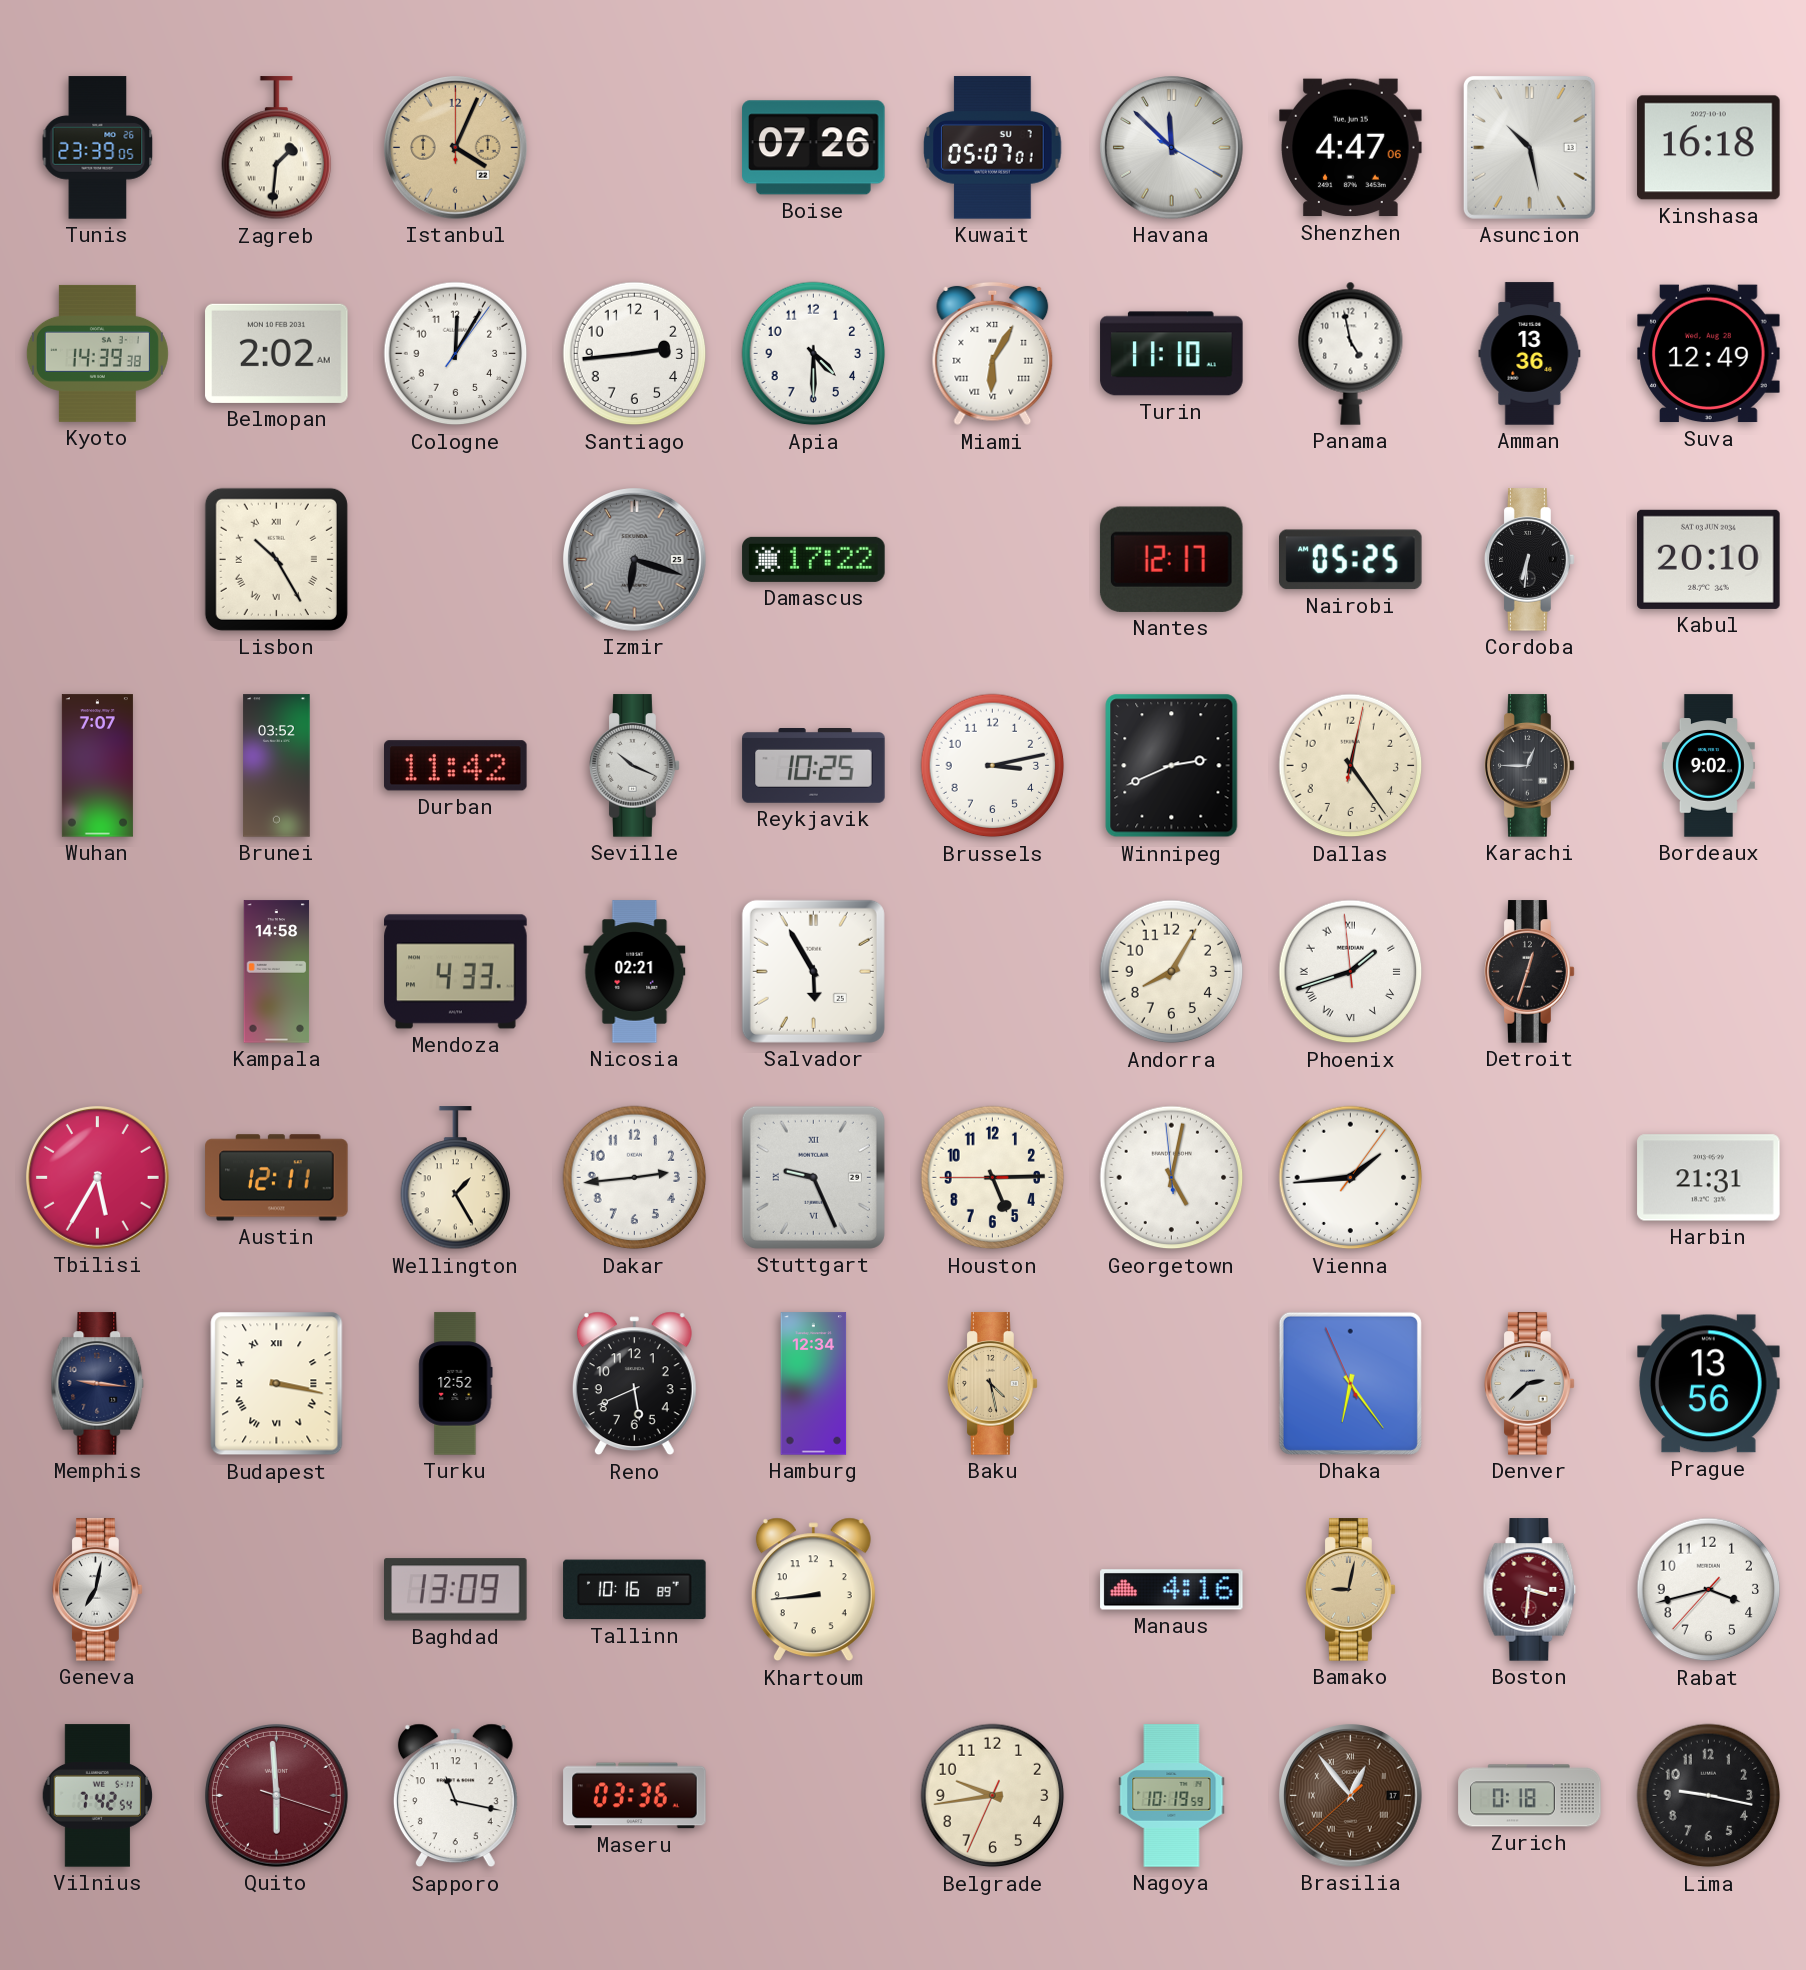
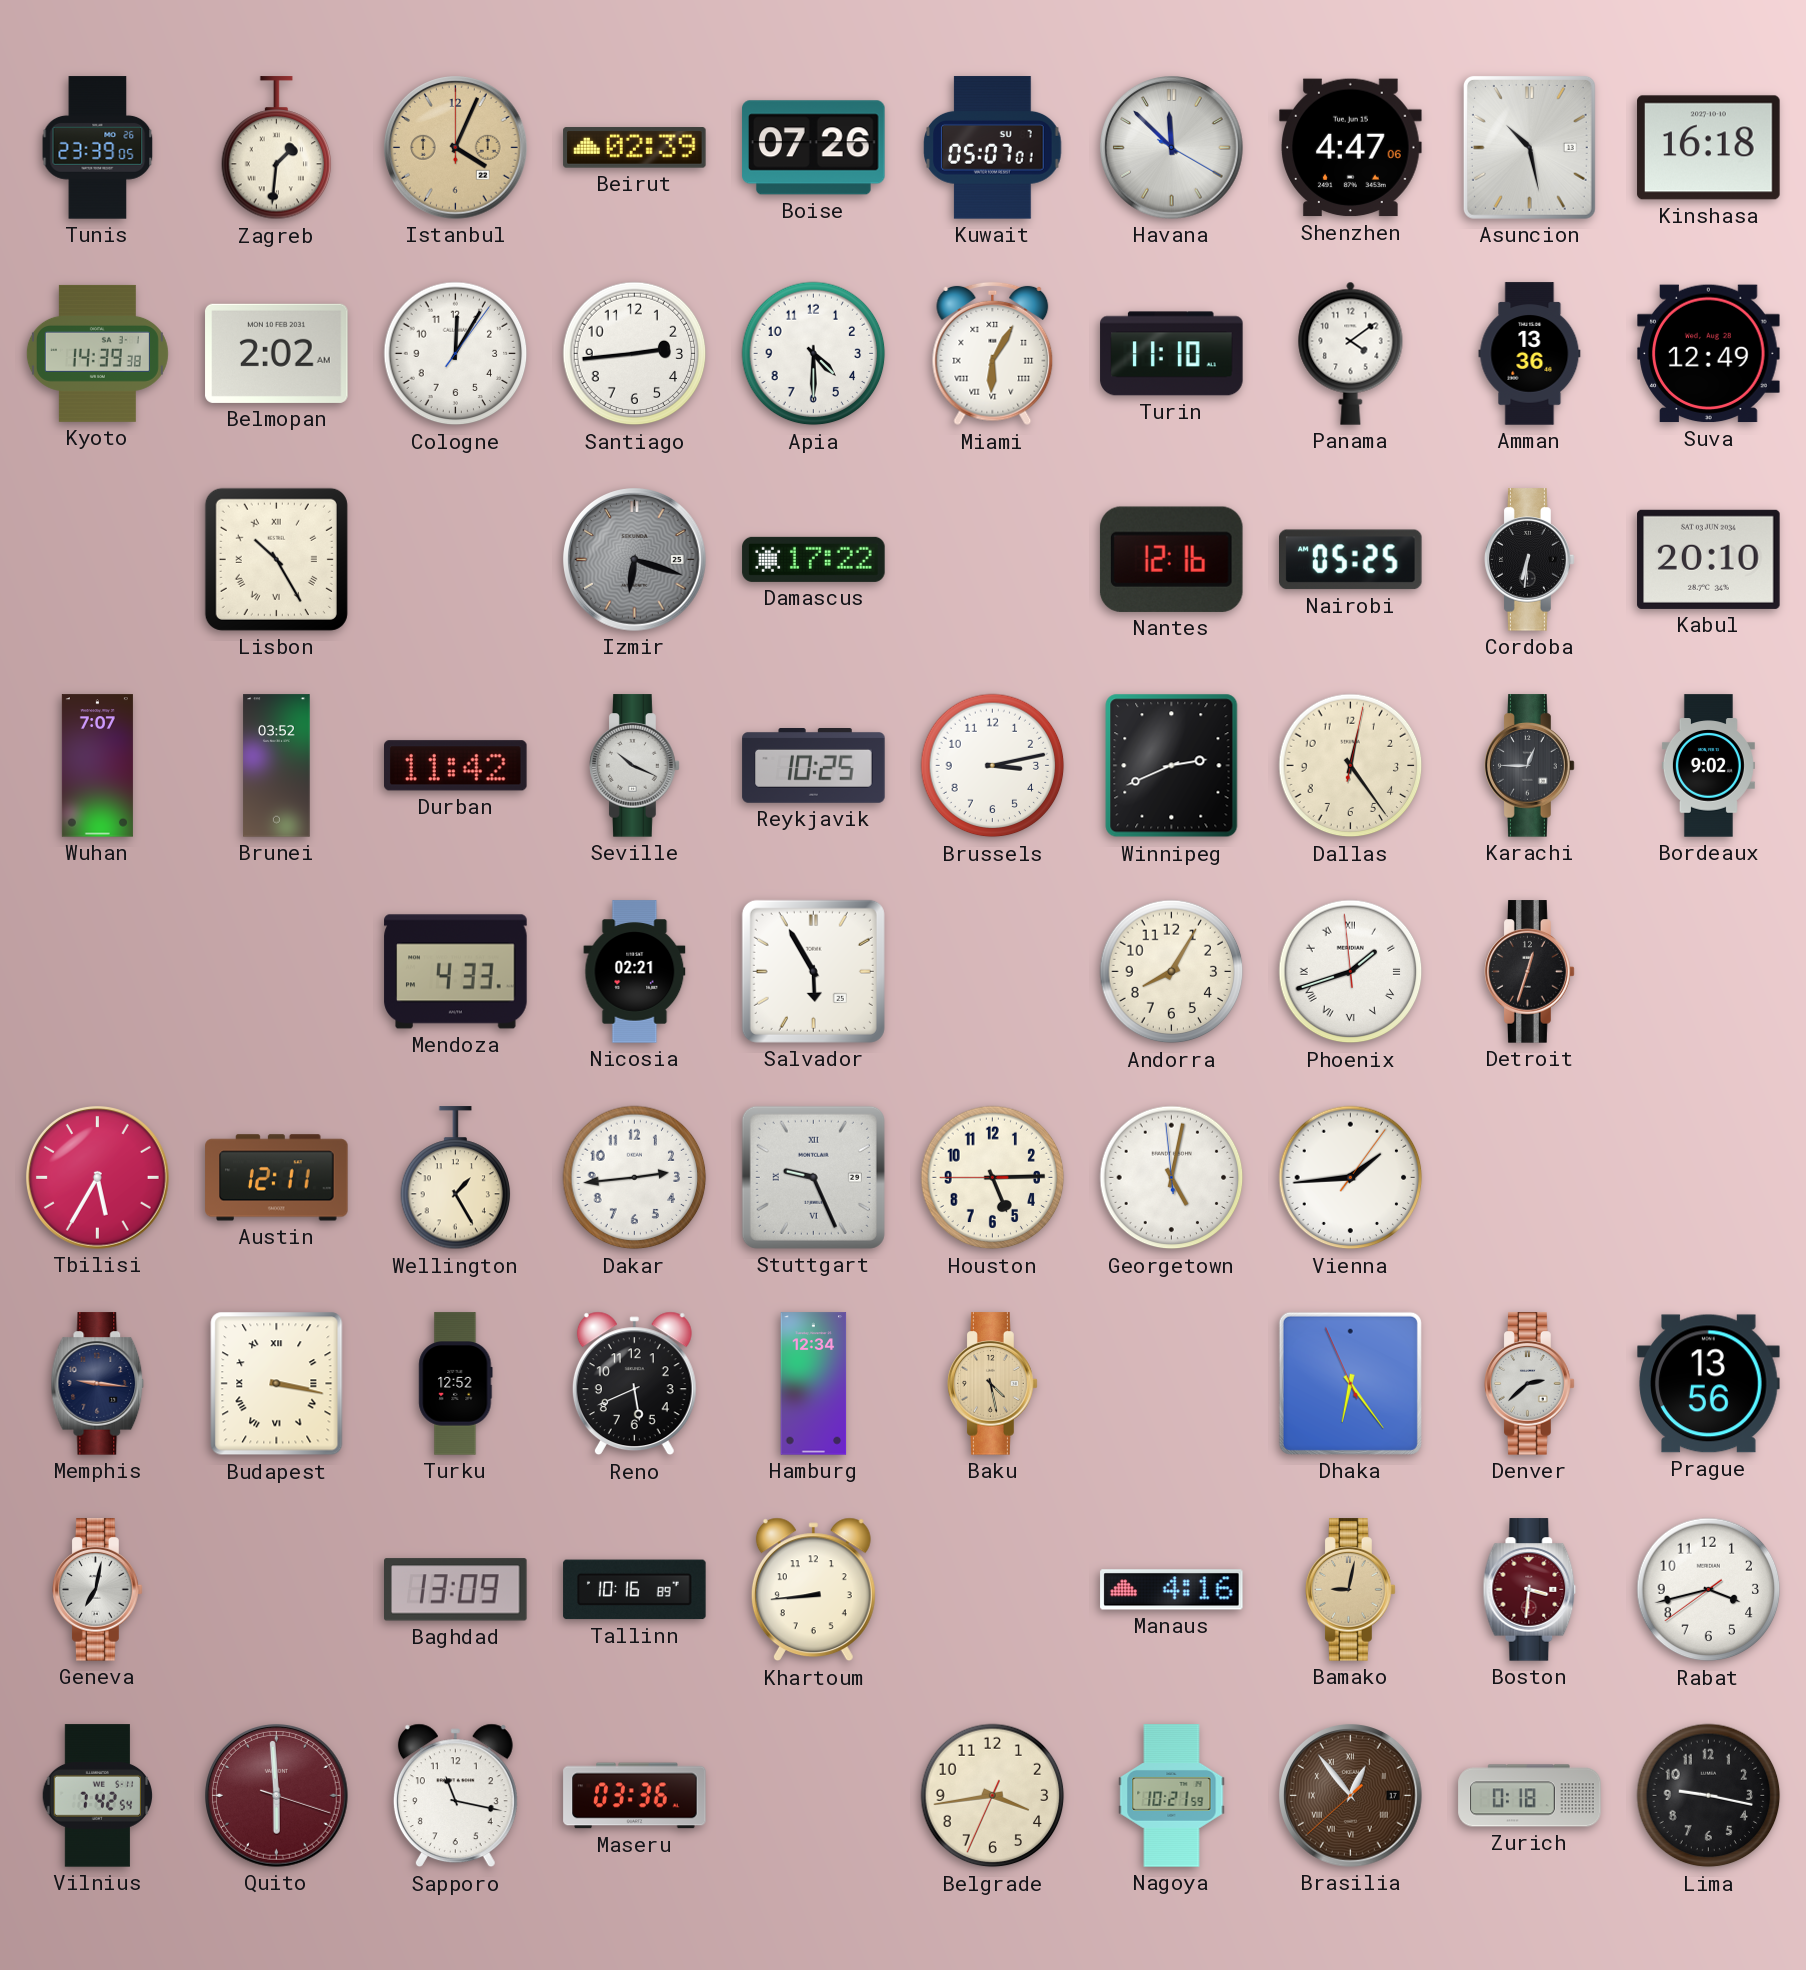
Beirut: none -> 02:39
Panama: 4:58 -> 4:09
Nantes: 12:17 -> 12:16
Kampala: 14:58 -> none
Harbin: 21:31 -> none
Rabat: 3:42:37 -> 3:42:39
Belgrade: 9:43 -> 3:43
Nagoya: 10:19 -> 10:21
